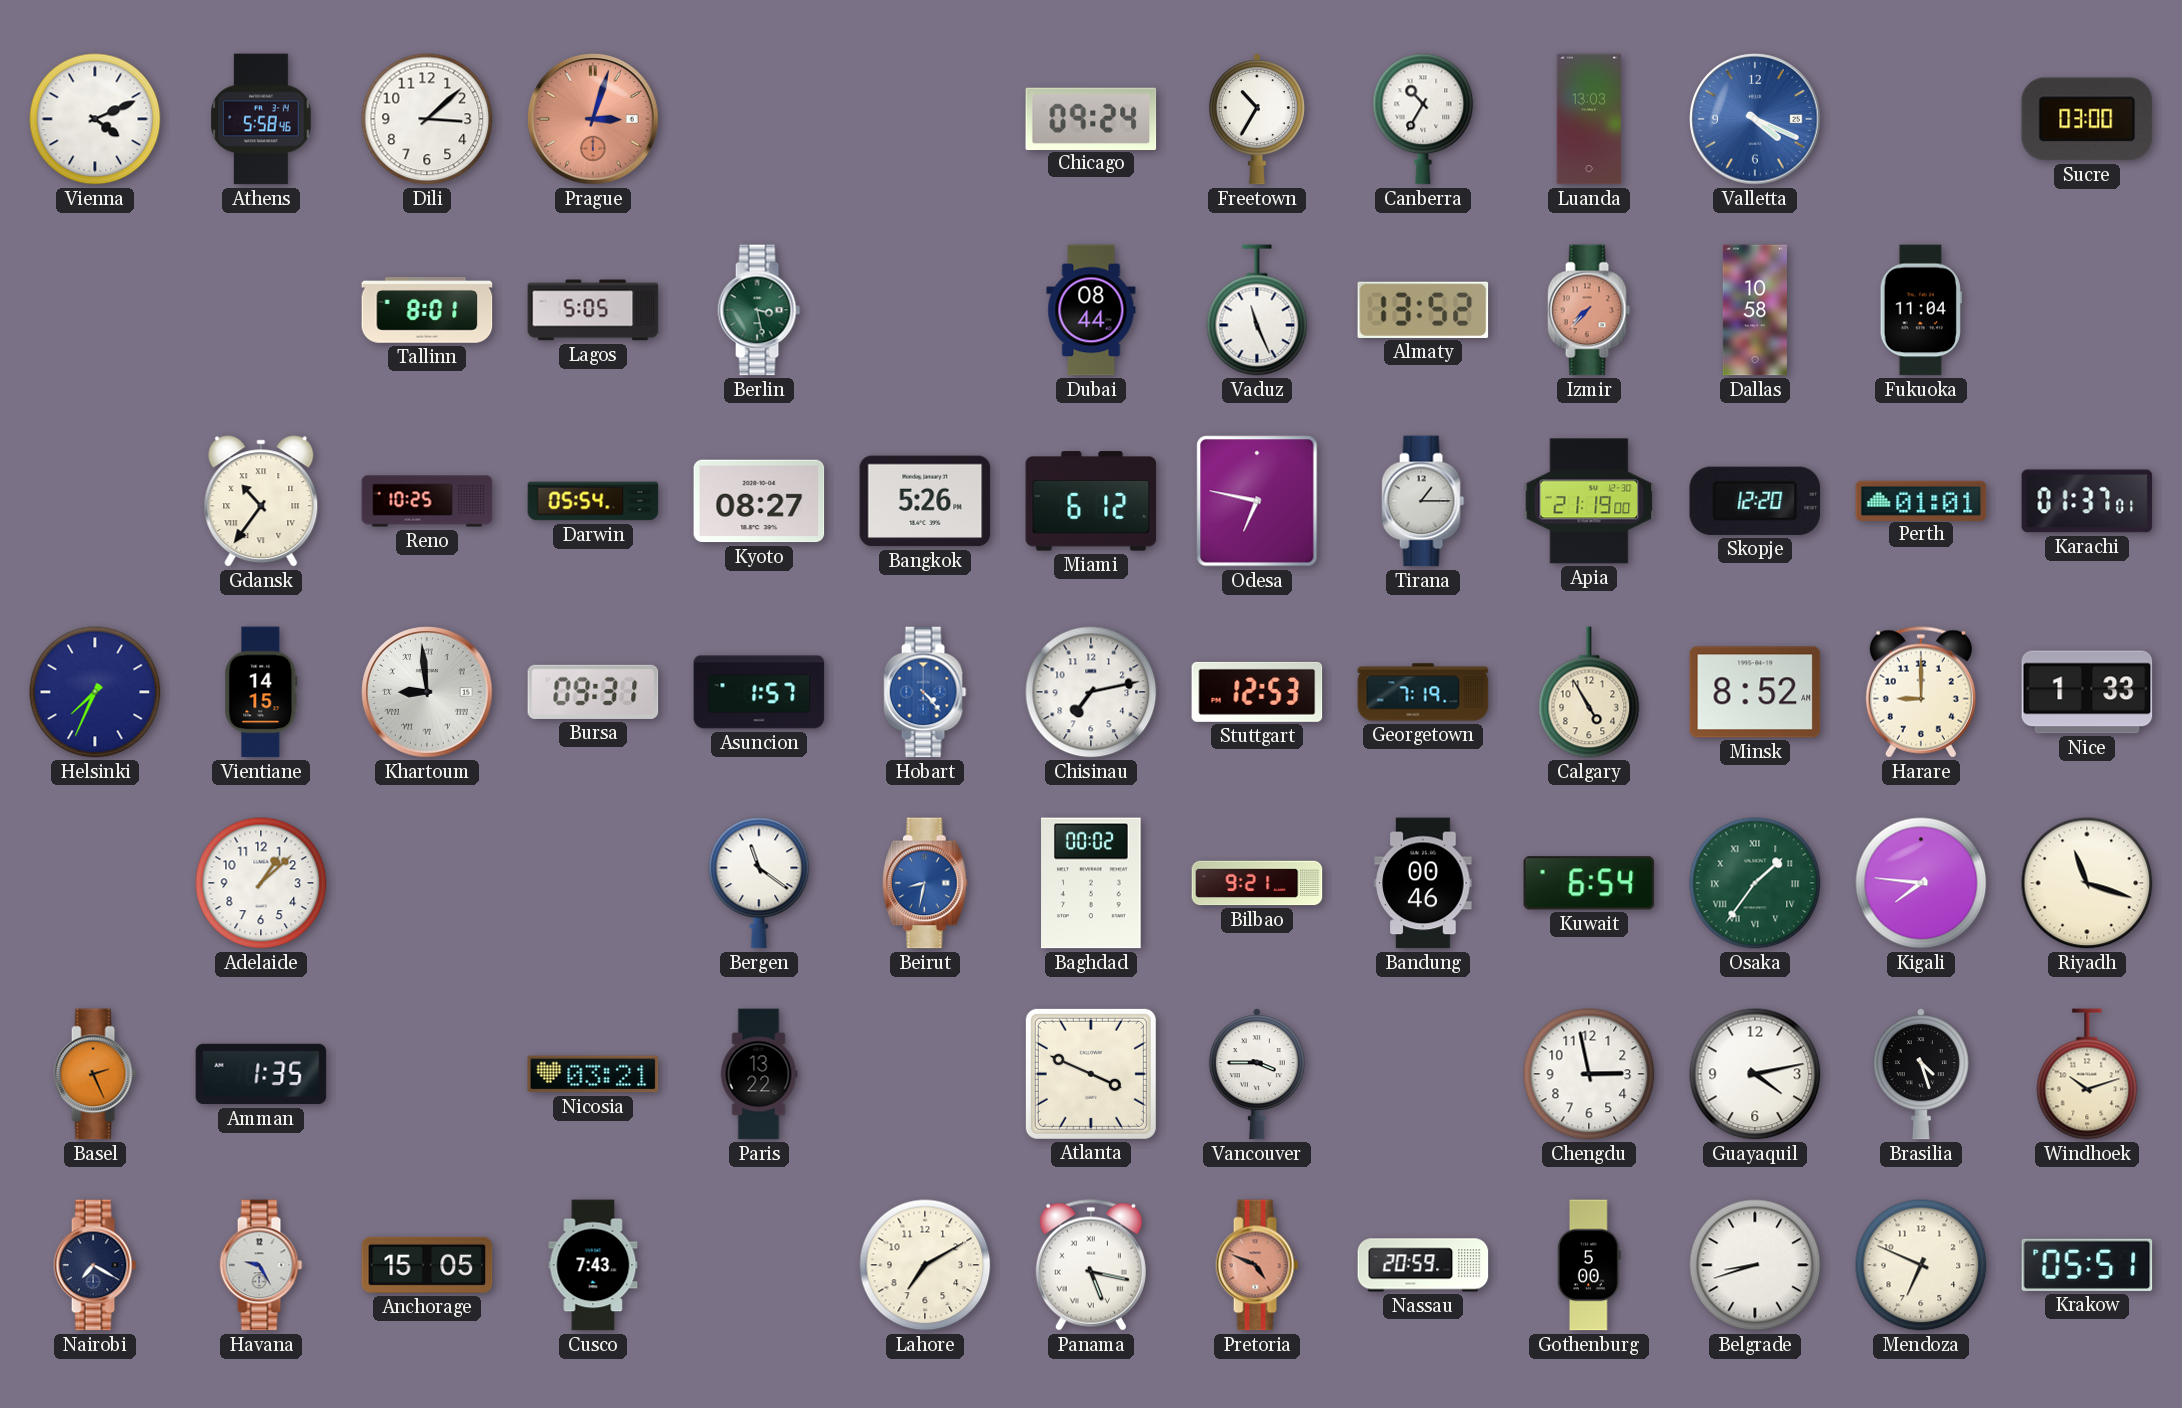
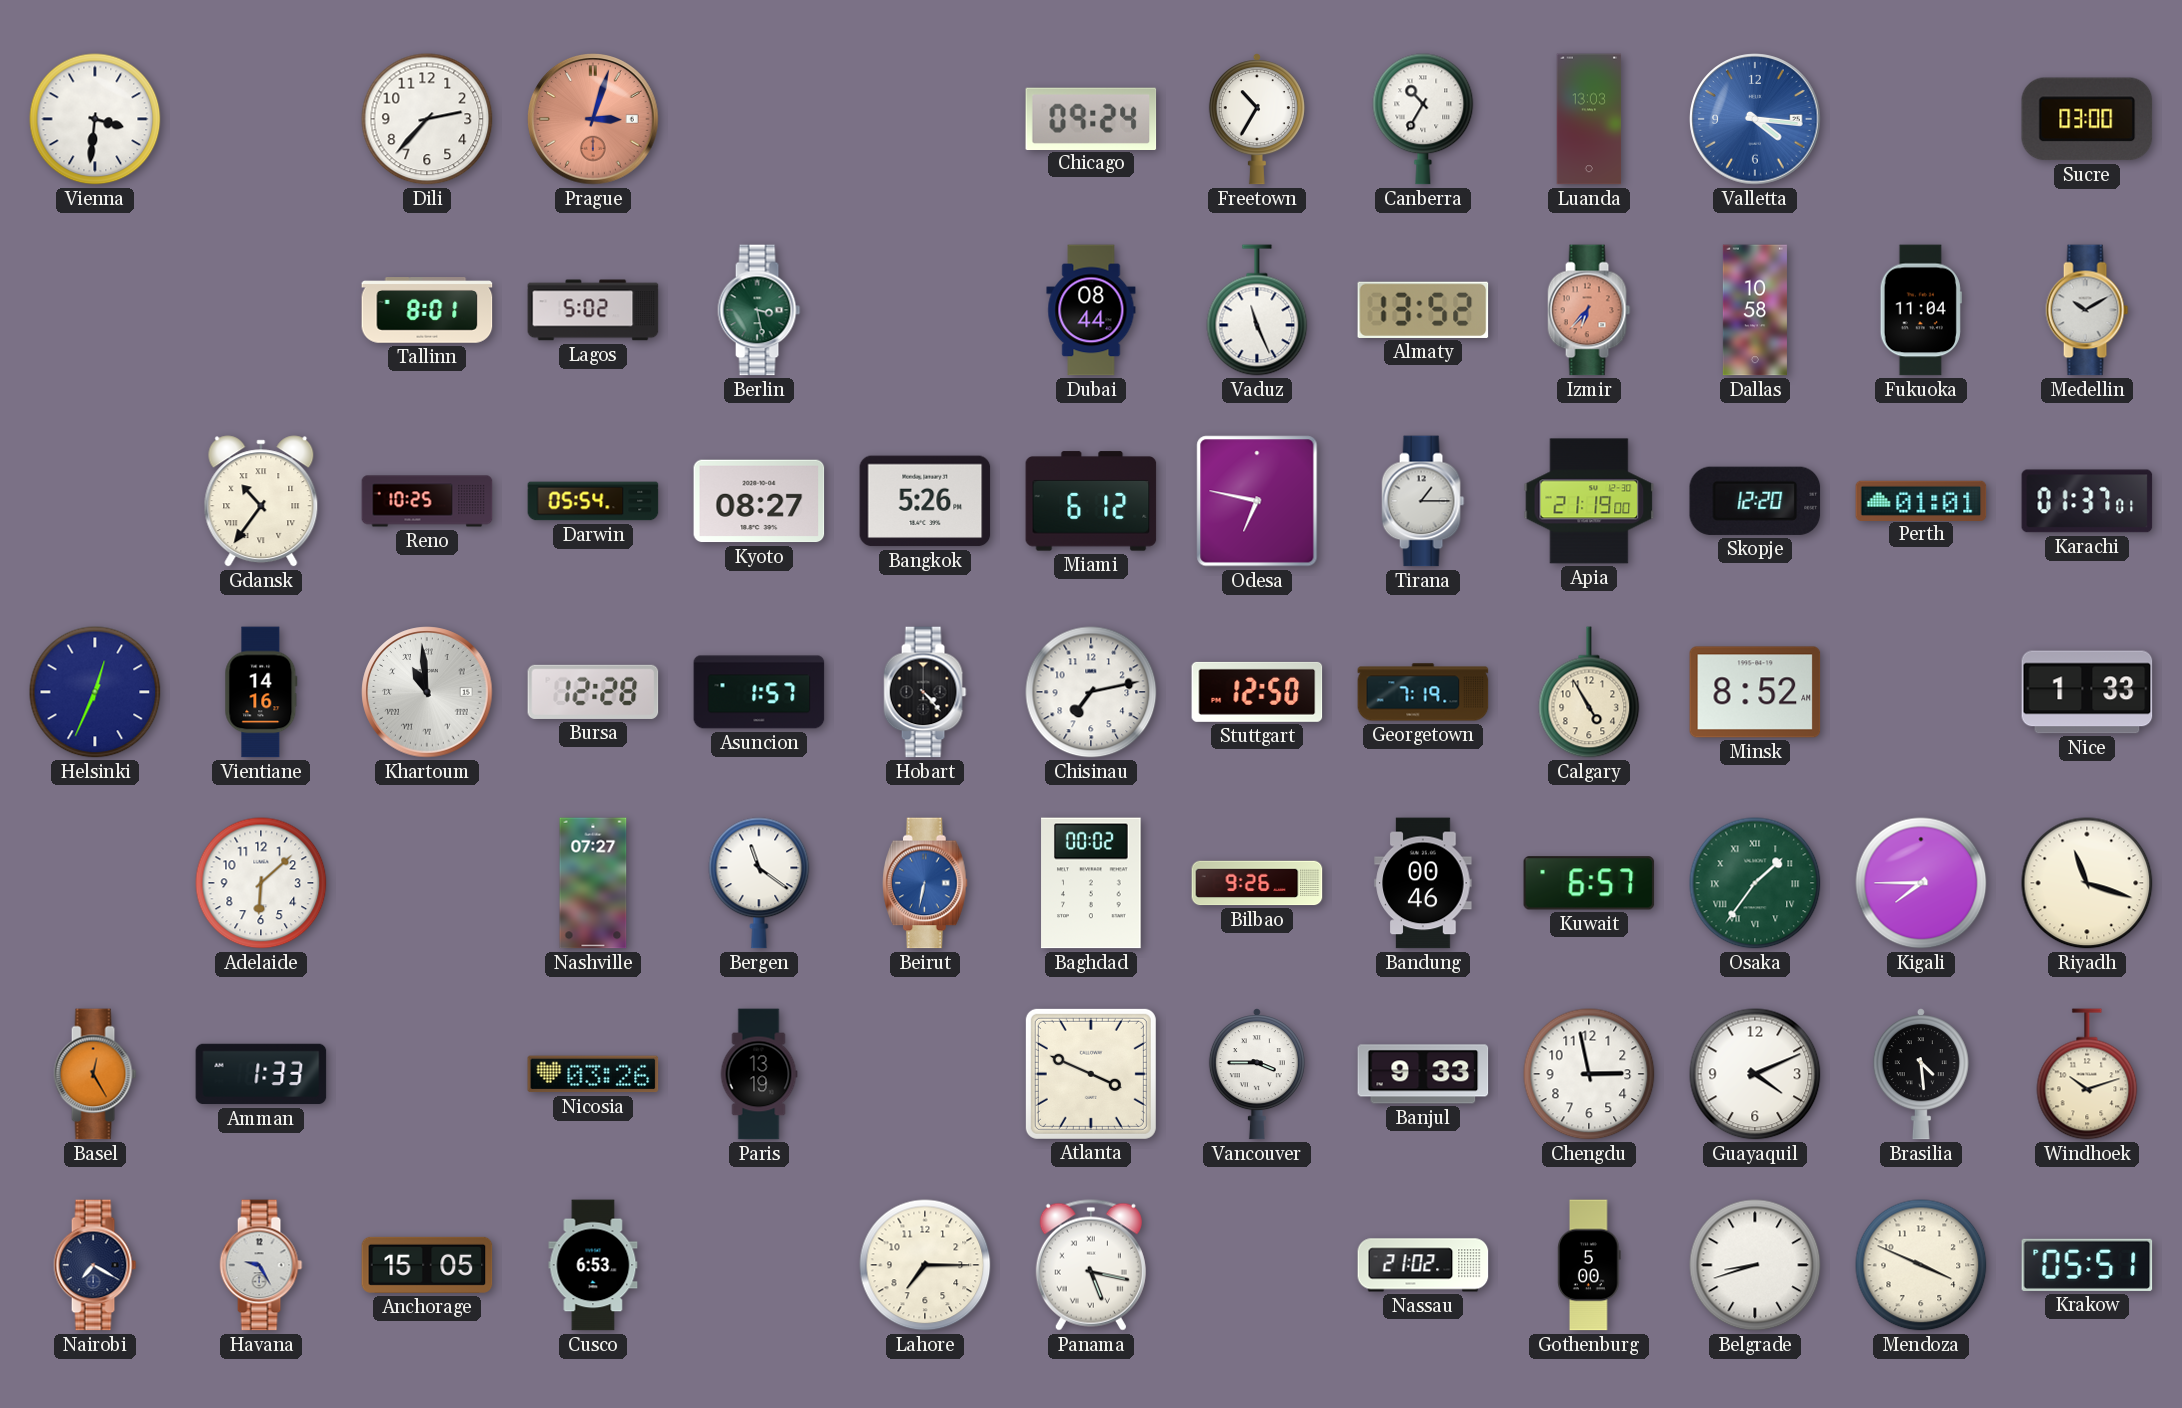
Vienna: 4:11 -> 3:31
Athens: 5:58 -> none
Dili: 3:08 -> 2:37
Valletta: 4:19 -> 4:16
Lagos: 5:05 -> 5:02
Izmir: 7:37 -> 6:37
Medellin: none -> 10:10
Helsinki: 7:34 -> 12:34
Vientiane: 14:15 -> 14:16
Khartoum: 8:59 -> 10:59
Bursa: 09:31 -> 12:28
Hobart dial: blue -> black
Stuttgart: 12:53 -> 12:50
Harare: 9:00 -> none
Adelaide: 1:08 -> 6:08
Nashville: none -> 07:27
Beirut: 8:32 -> 6:32
Bilbao: 9:21 -> 9:26
Kuwait: 6:54 -> 6:57
Kigali: 7:46 -> 7:45
Basel: 2:26 -> 12:25
Amman: 1:35 -> 1:33
Nicosia: 03:21 -> 03:26
Paris: 13:22 -> 13:19
Banjul: none -> 9:33
Guayaquil: 4:13 -> 4:11
Brasilia: 4:27 -> 4:29
Cusco: 7:43 -> 6:53
Lahore: 7:10 -> 7:15
Pretoria: 4:49 -> none
Nassau: 20:59 -> 21:02
Mendoza: 6:49 -> 3:49
